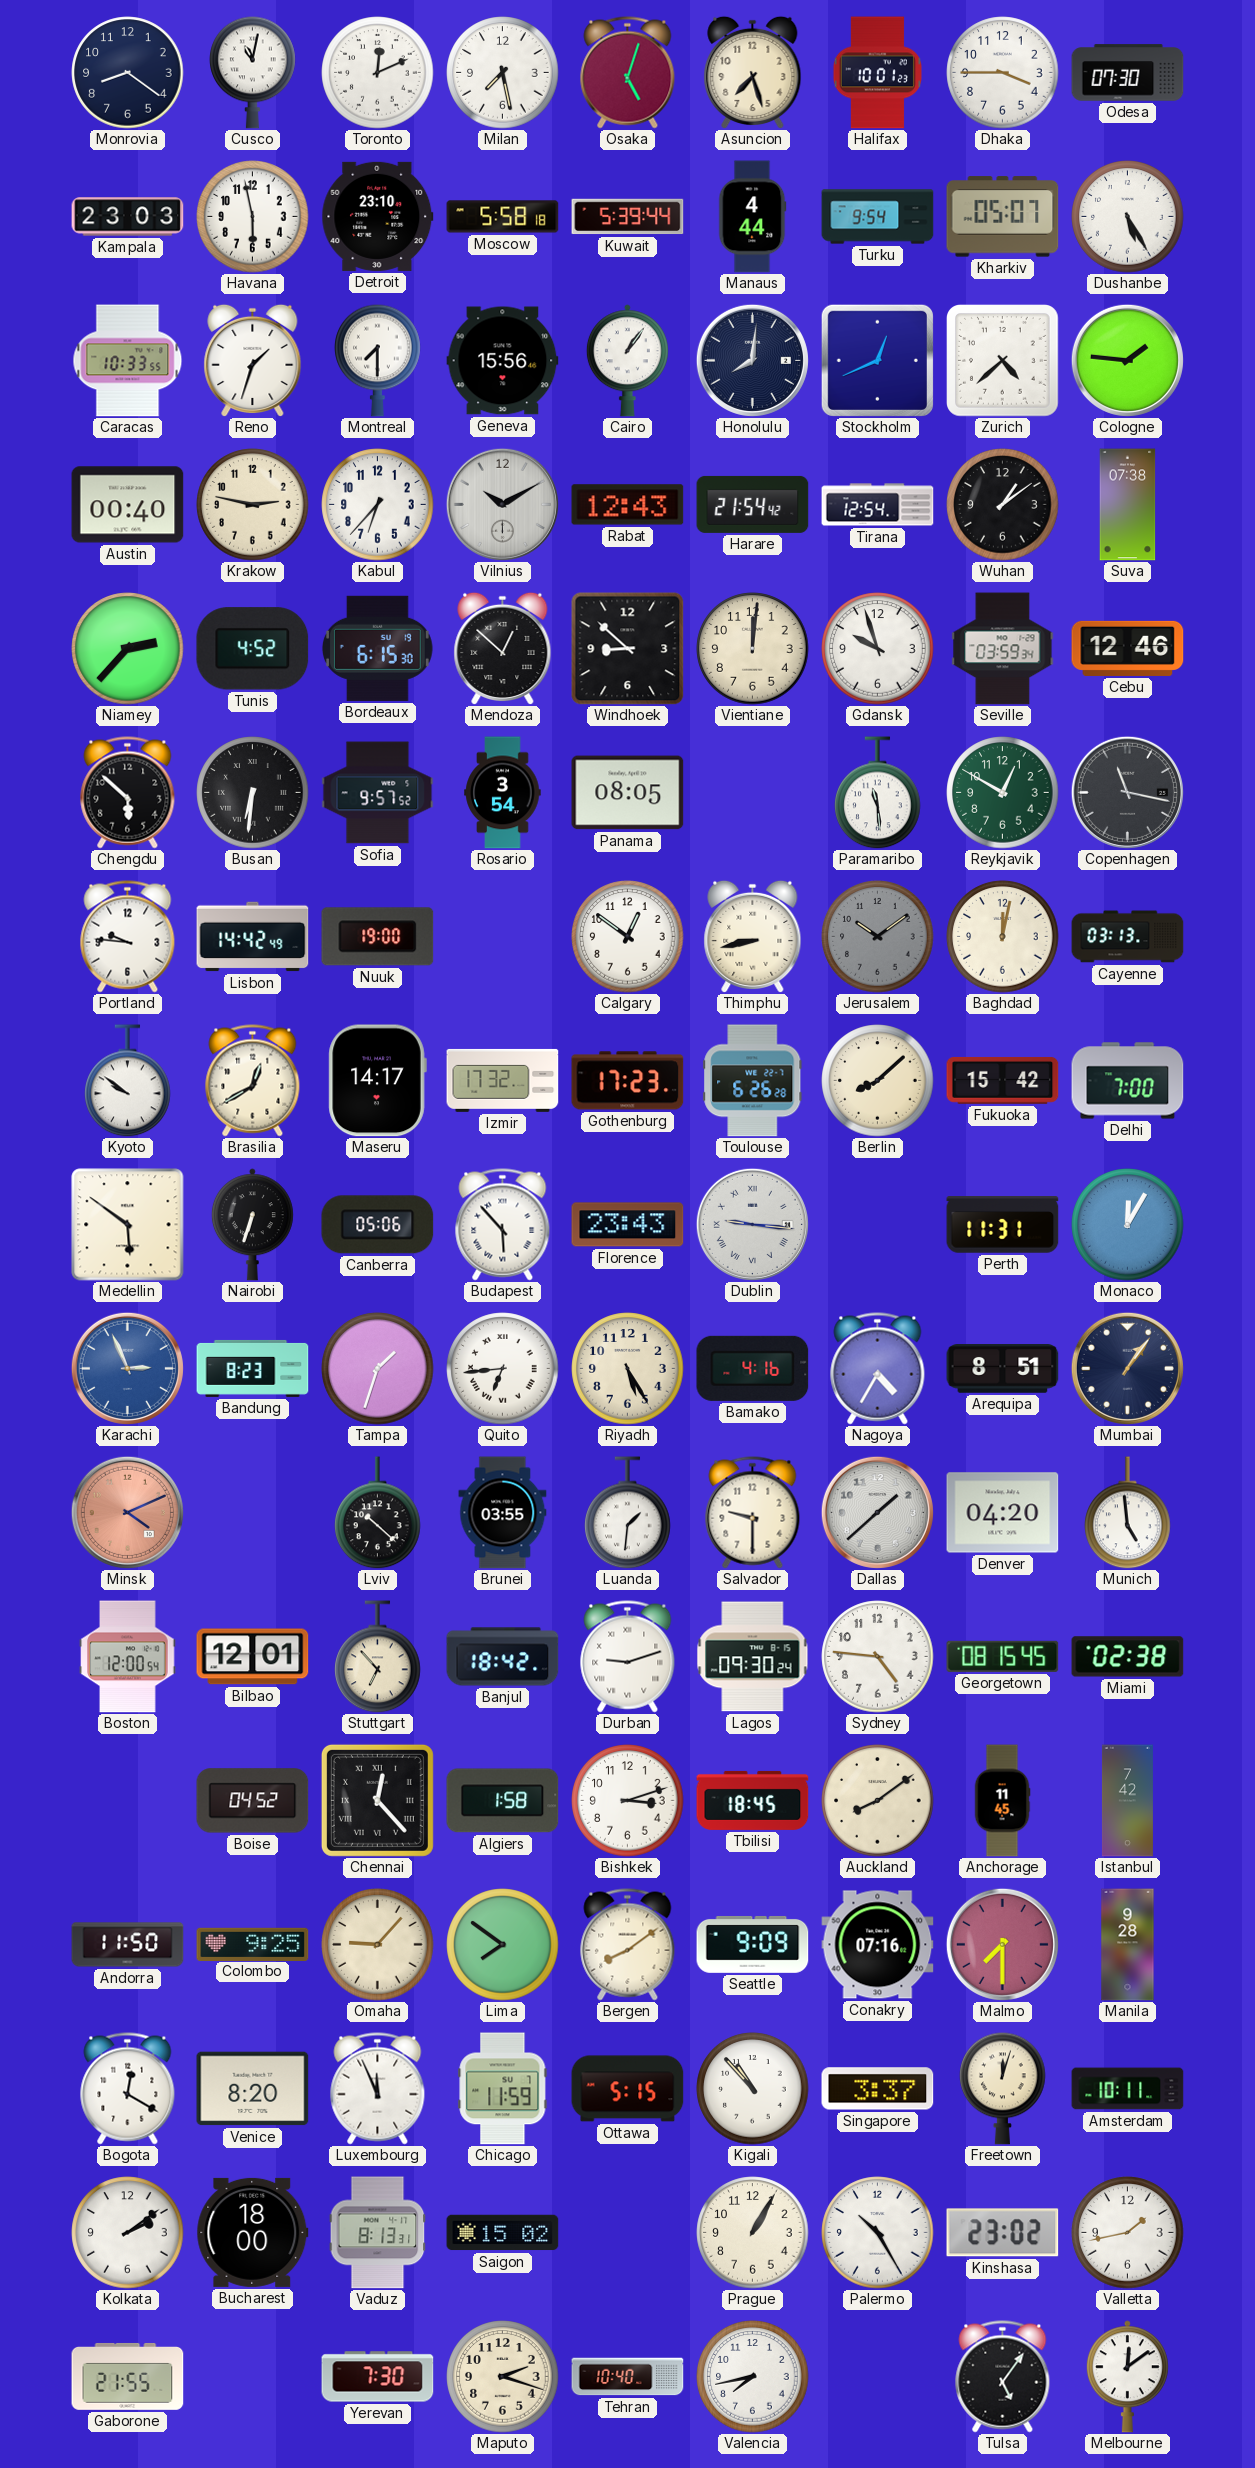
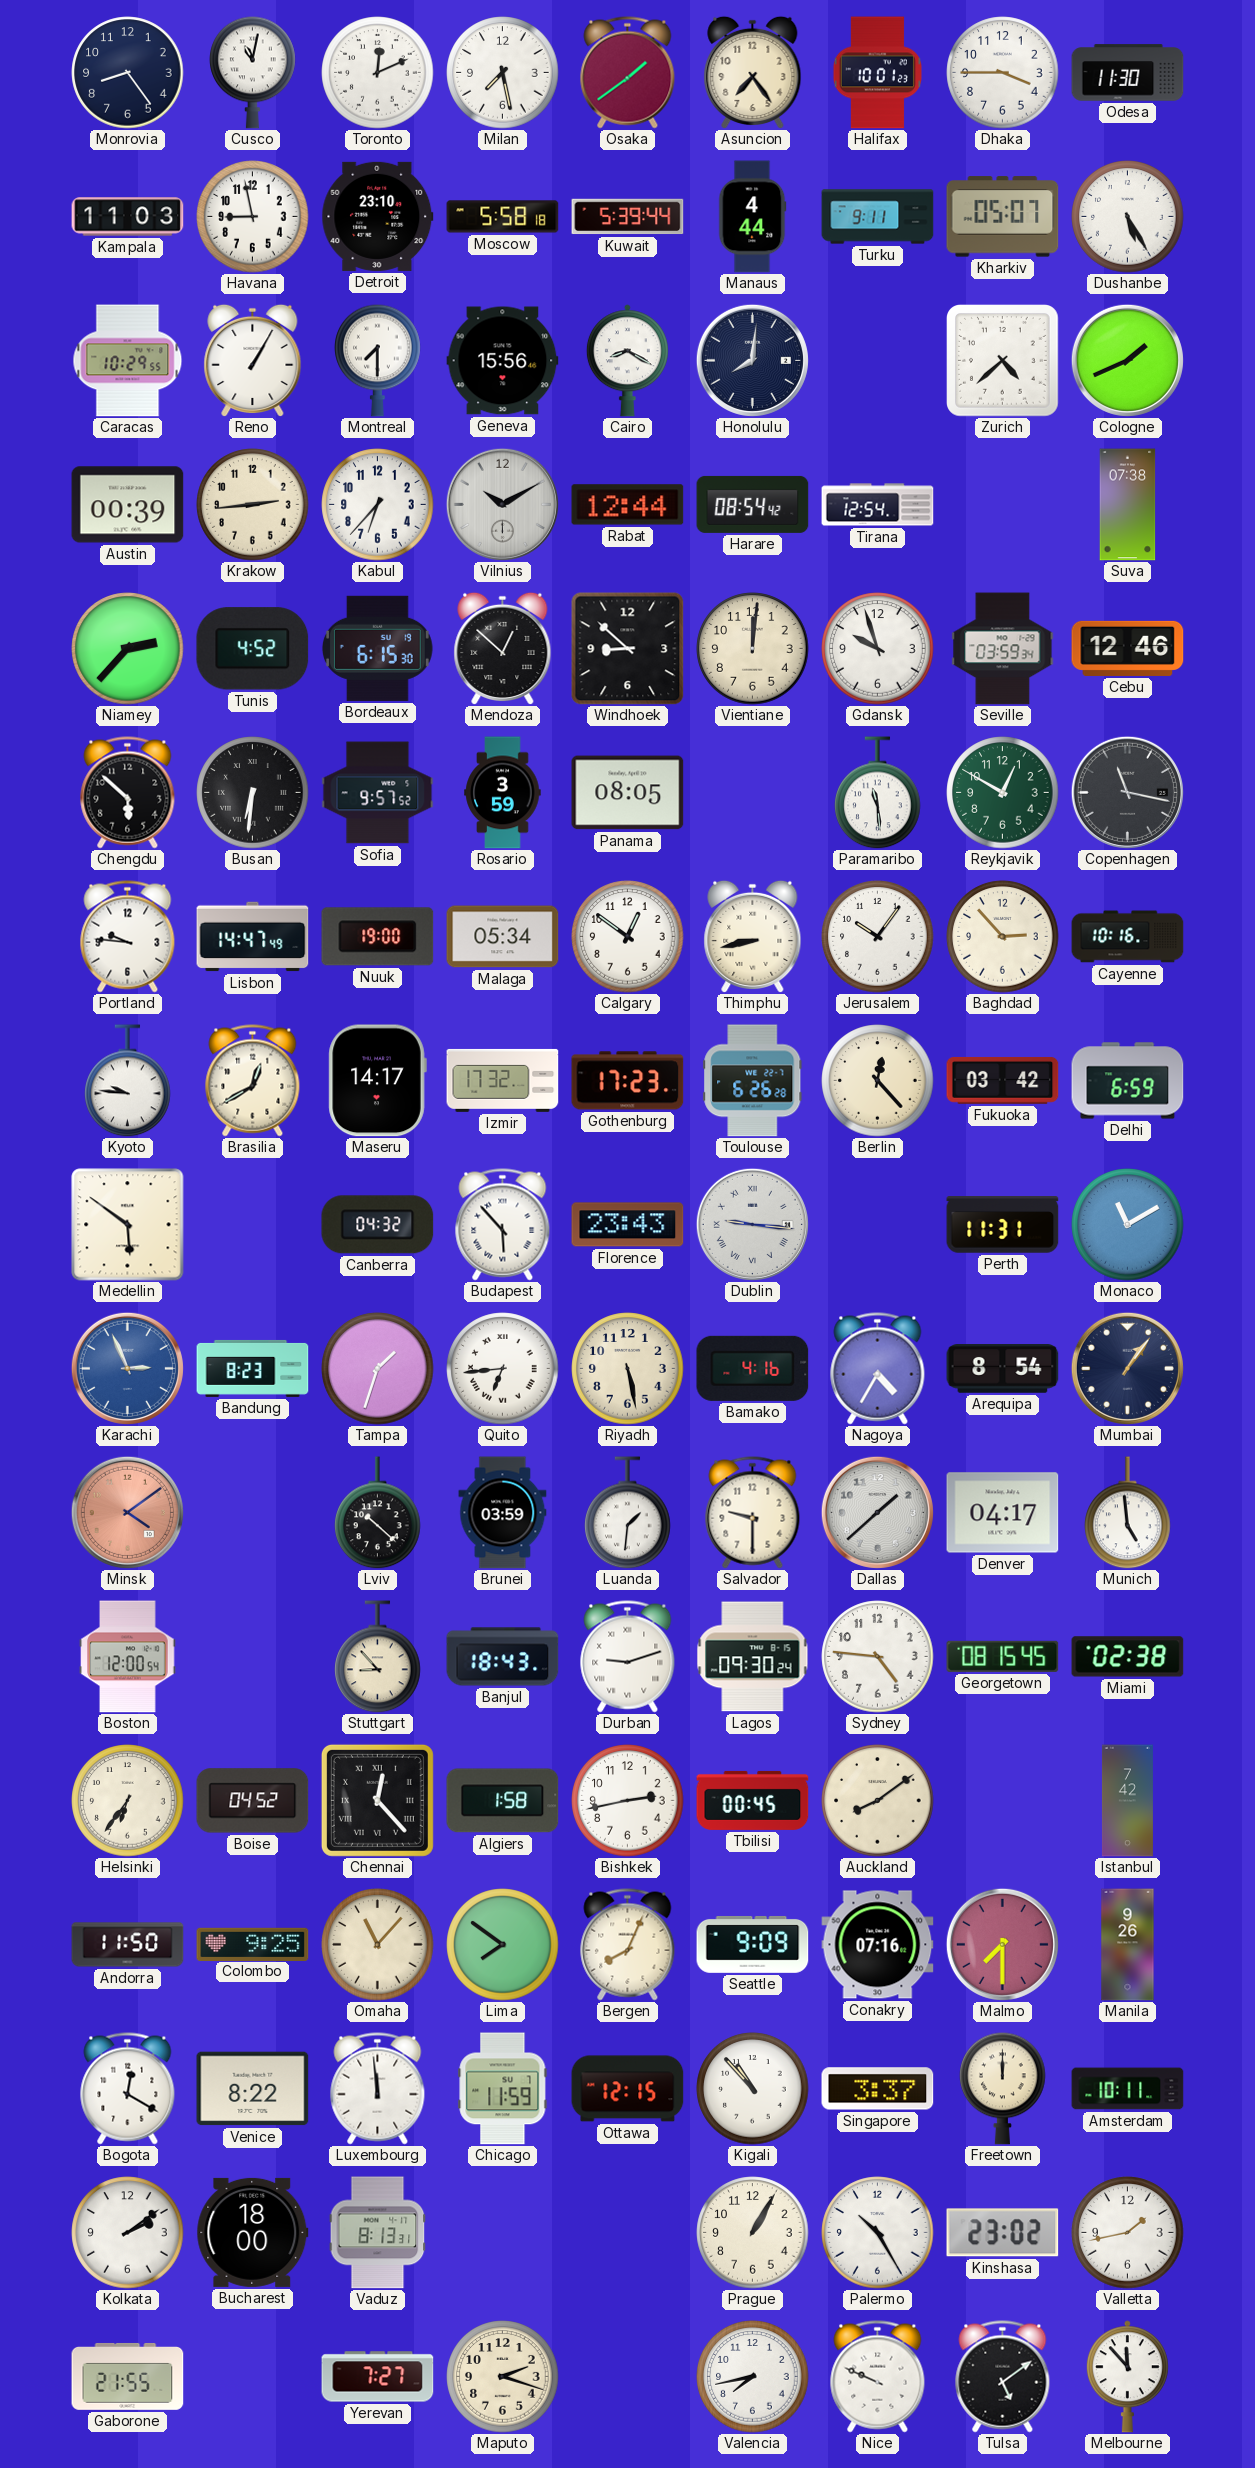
Monrovia: 8:21 -> 8:24
Osaka: 5:03 -> 1:39
Asuncion: 7:27 -> 7:24
Odesa: 07:30 -> 11:30
Kampala: 23:03 -> 11:03
Havana: 5:58 -> 8:58
Turku: 9:54 -> 9:11
Caracas: 10:33 -> 10:29
Reno: 1:33 -> 1:05
Cairo: 1:06 -> 8:20
Stockholm: 12:41 -> none
Cologne: 1:46 -> 1:41
Austin: 00:40 -> 00:39
Krakow: 2:47 -> 2:44
Rabat: 12:43 -> 12:44
Harare: 21:54 -> 08:54
Wuhan: 1:09 -> none
Rosario: 3:54 -> 3:59
Lisbon: 14:42 -> 14:47
Malaga: none -> 05:34
Jerusalem: 10:09 -> 10:06
Jerusalem dial: grey -> white
Baghdad: 12:02 -> 2:53
Cayenne: 03:13 -> 10:16
Kyoto: 9:51 -> 9:46
Berlin: 8:08 -> 12:23
Fukuoka: 15:42 -> 03:42
Delhi: 7:00 -> 6:59
Nairobi: 6:33 -> none
Canberra: 05:06 -> 04:32
Monaco: 12:05 -> 11:10
Riyadh: 5:25 -> 5:28
Arequipa: 8:51 -> 8:54
Minsk: 4:11 -> 4:09
Brunei: 03:55 -> 03:59
Denver: 04:20 -> 04:17
Bilbao: 12:01 -> none
Stuttgart: 6:53 -> 8:53
Banjul: 18:42 -> 18:43
Helsinki: none -> 6:36
Bishkek: 3:12 -> 2:43
Tbilisi: 18:45 -> 00:45
Anchorage: 11:45 -> none
Omaha: 9:07 -> 11:07
Bergen: 8:09 -> 8:04
Manila: 9:28 -> 9:26
Venice: 8:20 -> 8:22
Luxembourg: 11:56 -> 11:59
Ottawa: 5:15 -> 12:15
Freetown: 12:03 -> 12:00
Saigon: 15:02 -> none
Yerevan: 7:30 -> 7:27
Tehran: 10:40 -> none
Nice: none -> 9:49
Tulsa: 5:06 -> 5:09
Melbourne: 12:09 -> 11:53
